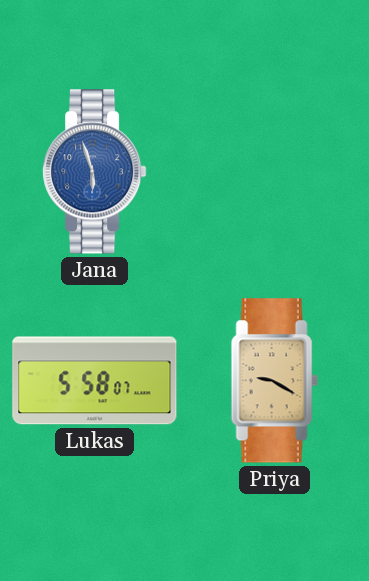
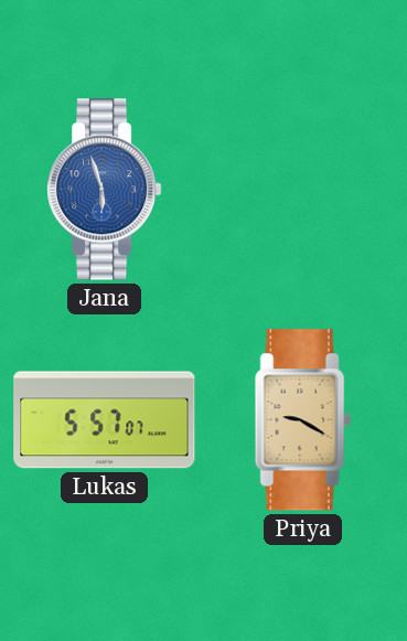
Lukas: 5:58 -> 5:57
